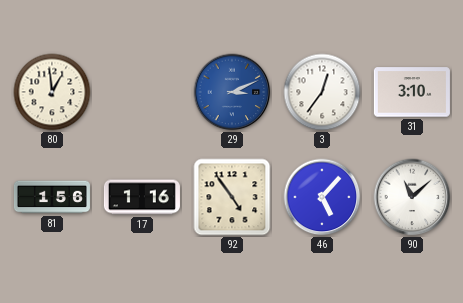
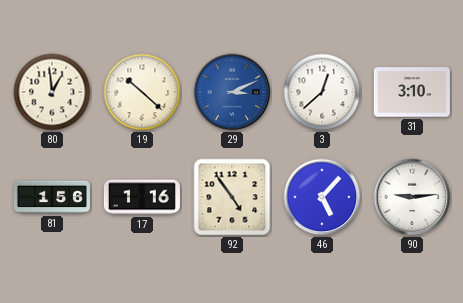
19: none -> 10:22
3: 12:36 -> 12:38
90: 11:08 -> 9:14
